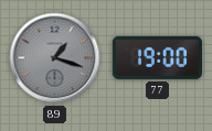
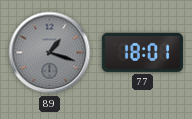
77: 19:00 -> 18:01
